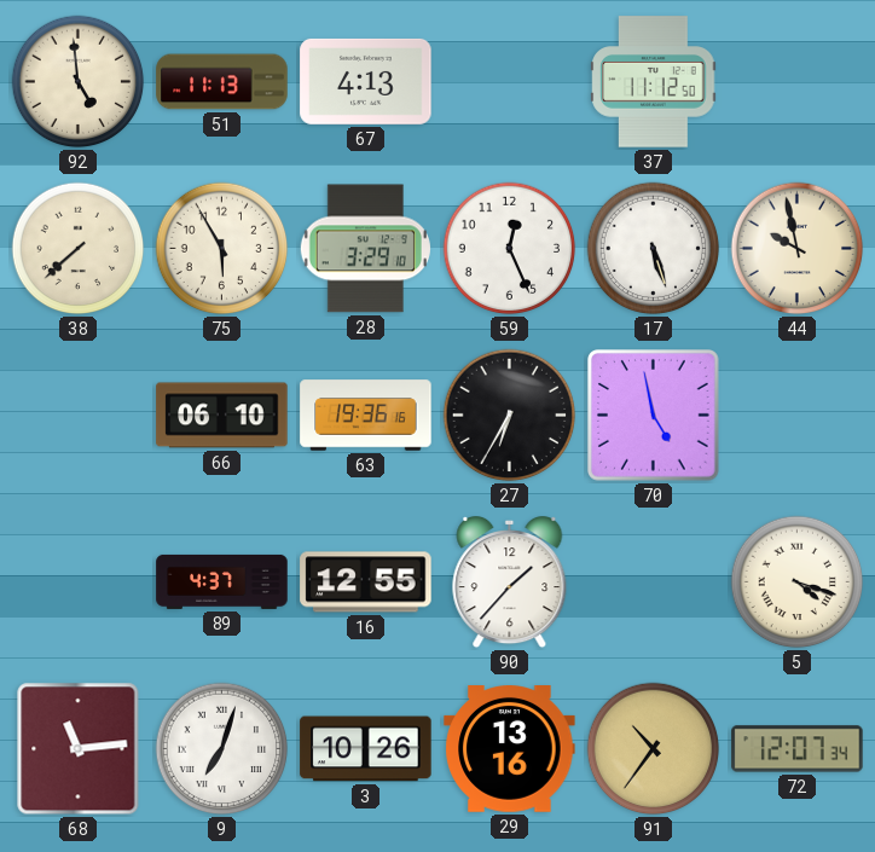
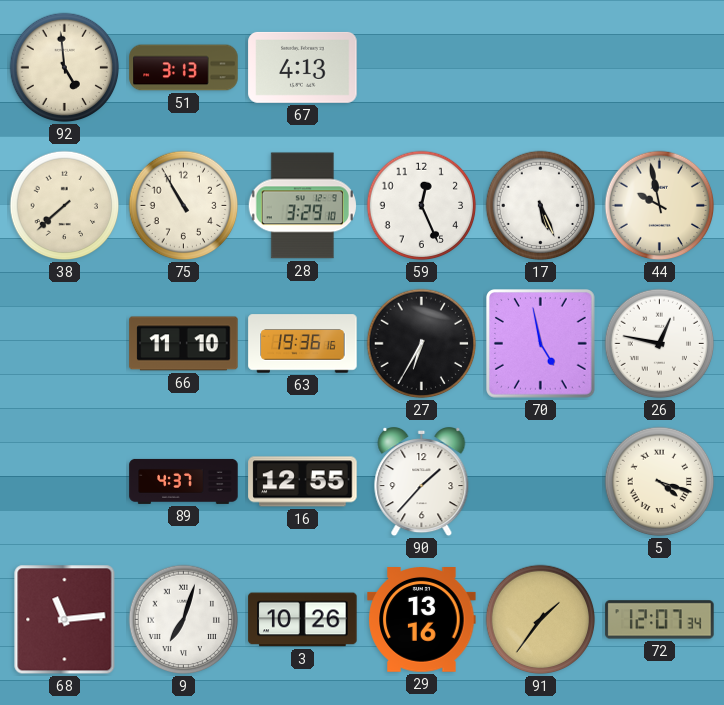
51: 11:13 -> 3:13
37: 11:12 -> none
75: 5:55 -> 10:55
17: 5:27 -> 5:26
66: 06:10 -> 11:10
26: none -> 12:47
91: 10:36 -> 1:36
